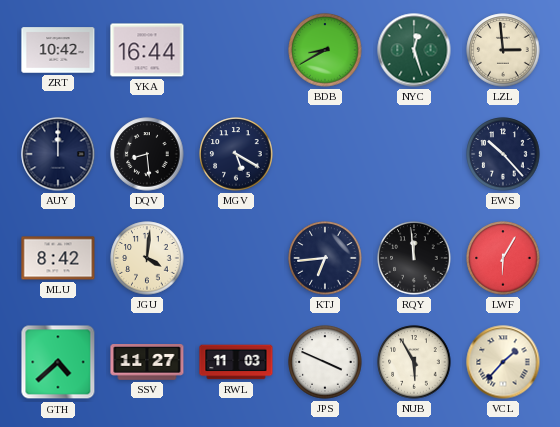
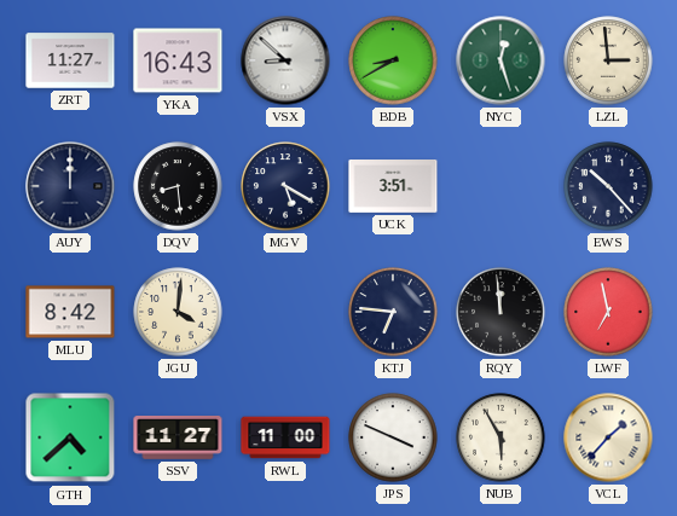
ZRT: 10:42 -> 11:27
YKA: 16:44 -> 16:43
VSX: none -> 8:52
UCK: none -> 3:51
KTJ: 6:44 -> 6:46
LWF: 6:05 -> 6:58
RWL: 11:03 -> 11:00
